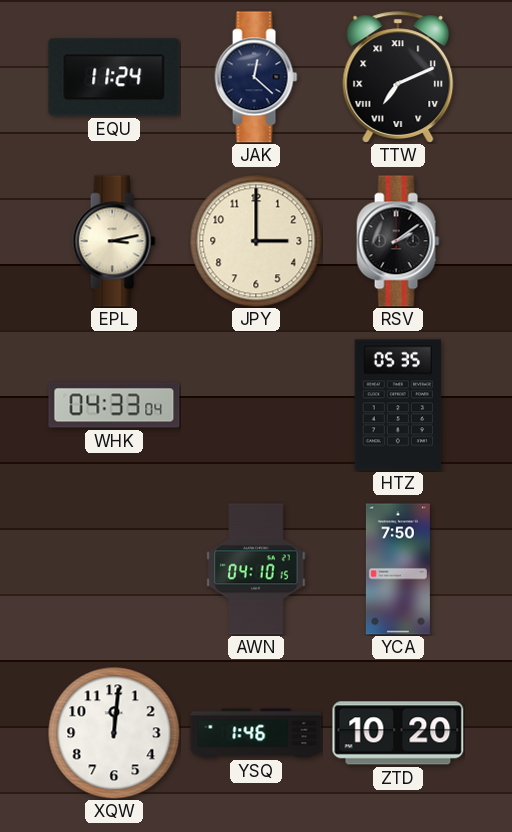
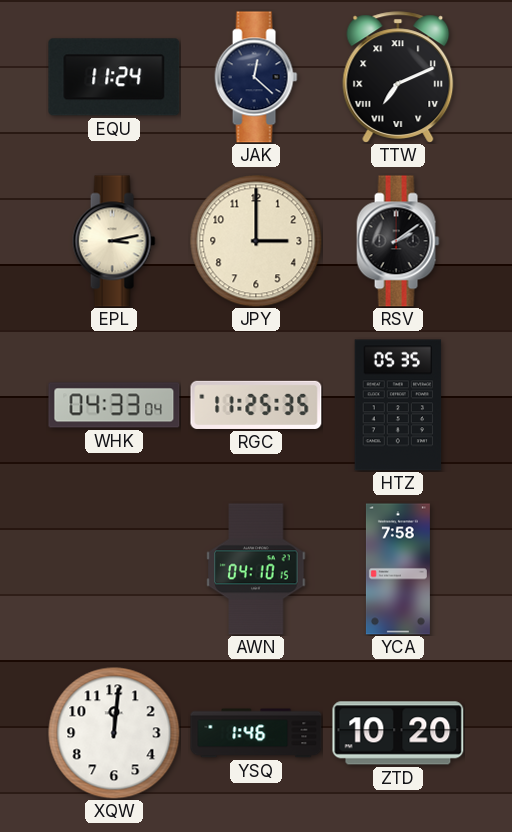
RGC: none -> 11:25
YCA: 7:50 -> 7:58
